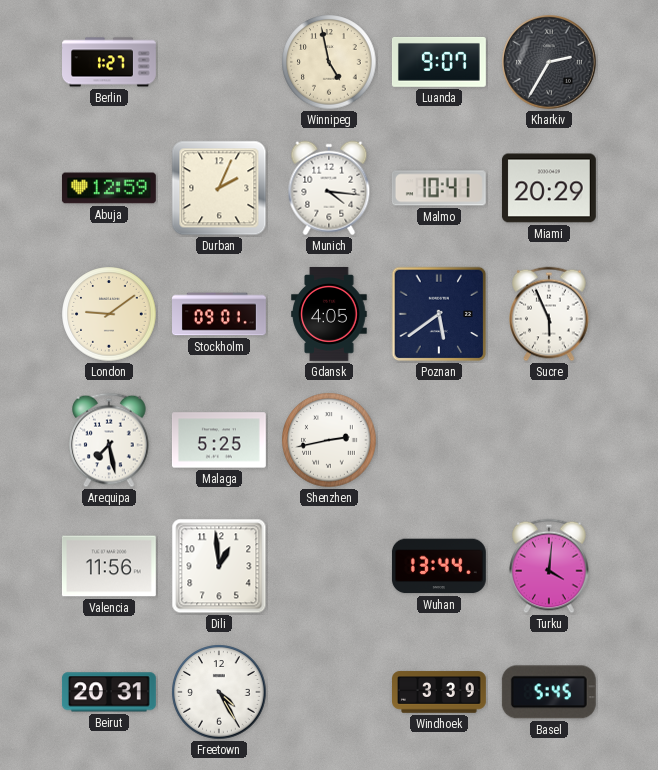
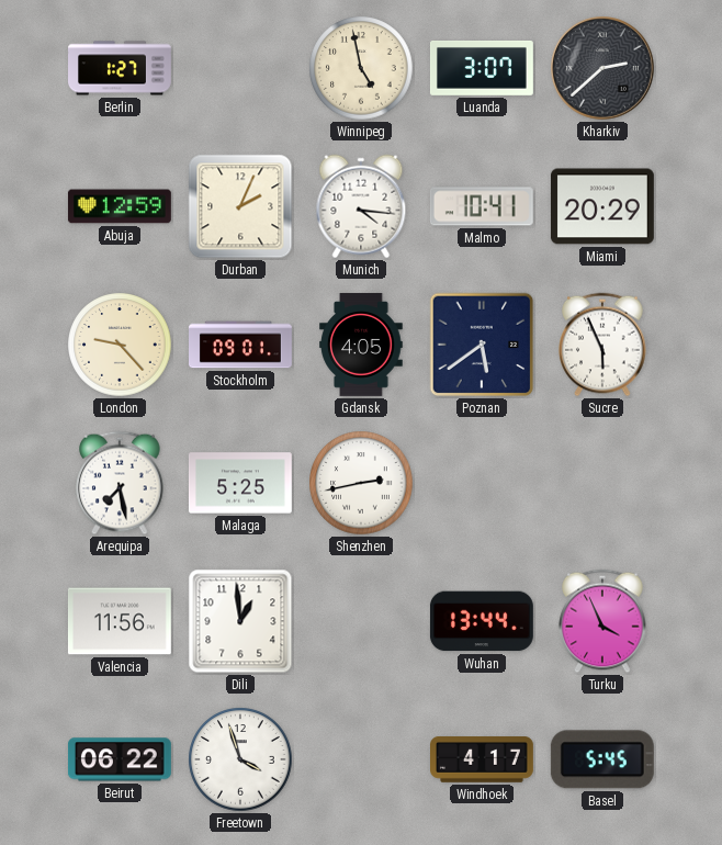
Luanda: 9:07 -> 3:07
Kharkiv: 2:35 -> 2:38
London: 9:09 -> 9:23
Turku: 4:01 -> 3:56
Beirut: 20:31 -> 06:22
Freetown: 4:25 -> 3:57
Windhoek: 3:39 -> 4:17
